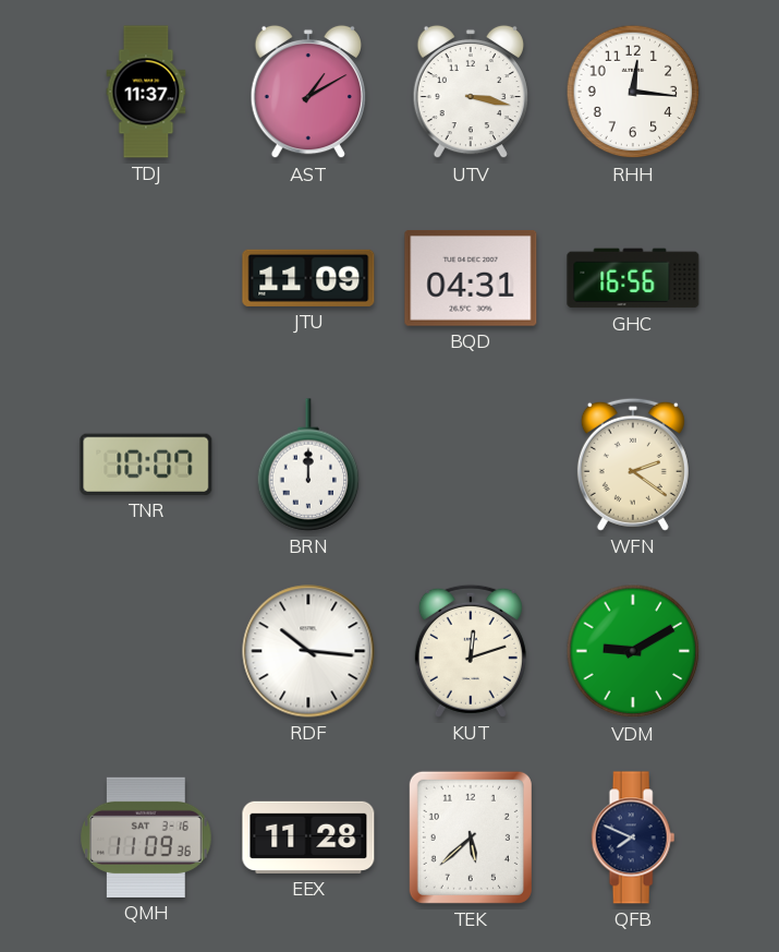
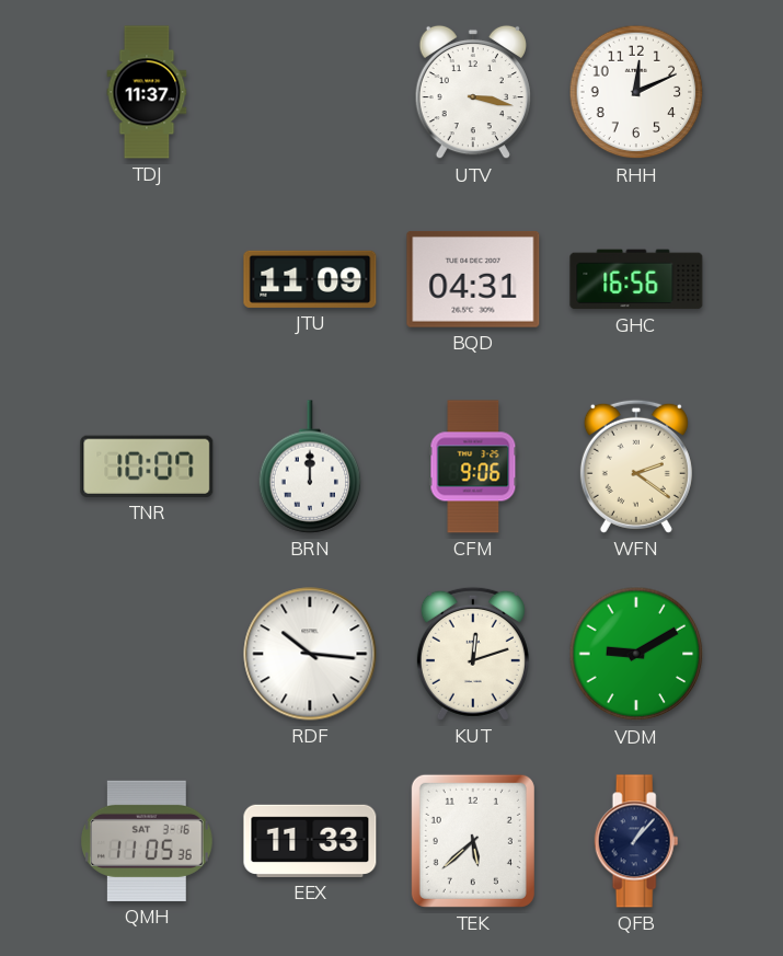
AST: 1:10 -> none
RHH: 12:16 -> 12:11
CFM: none -> 9:06
QMH: 11:09 -> 11:05
EEX: 11:28 -> 11:33
QFB: 7:49 -> 1:07
